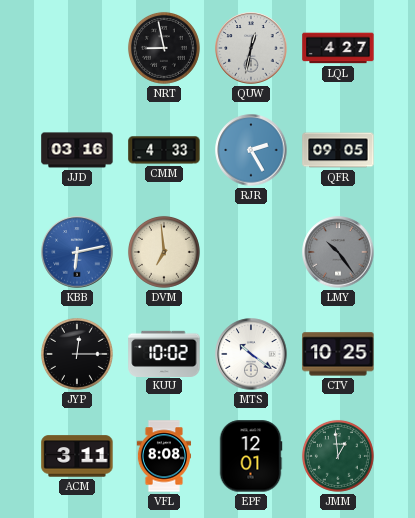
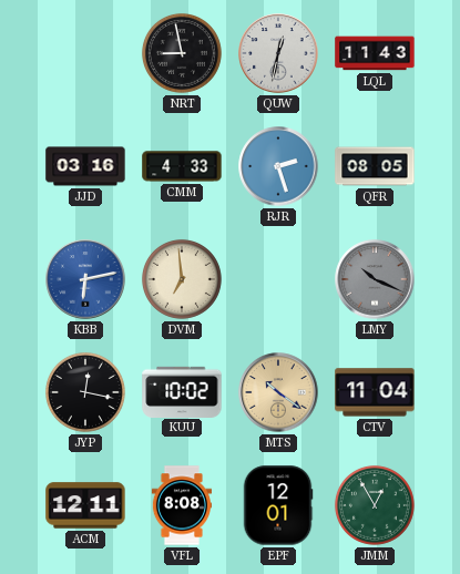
LQL: 4:27 -> 11:43
RJR: 2:25 -> 2:27
QFR: 09:05 -> 08:05
LMY: 10:24 -> 10:19
JYP: 12:15 -> 12:17
MTS dial: white -> champagne
CTV: 10:25 -> 11:04
ACM: 3:11 -> 12:11
JMM: 12:59 -> 12:55
